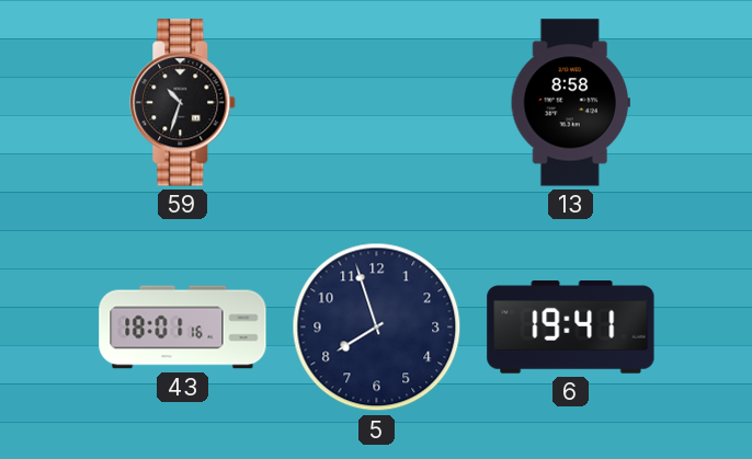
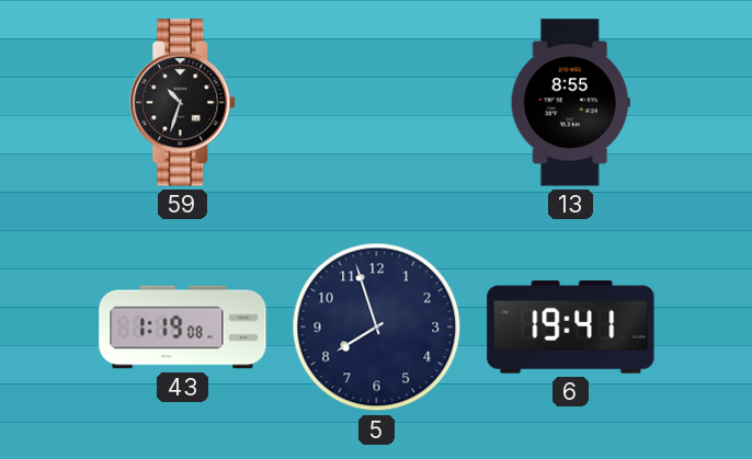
13: 8:58 -> 8:55
43: 18:01 -> 1:19
